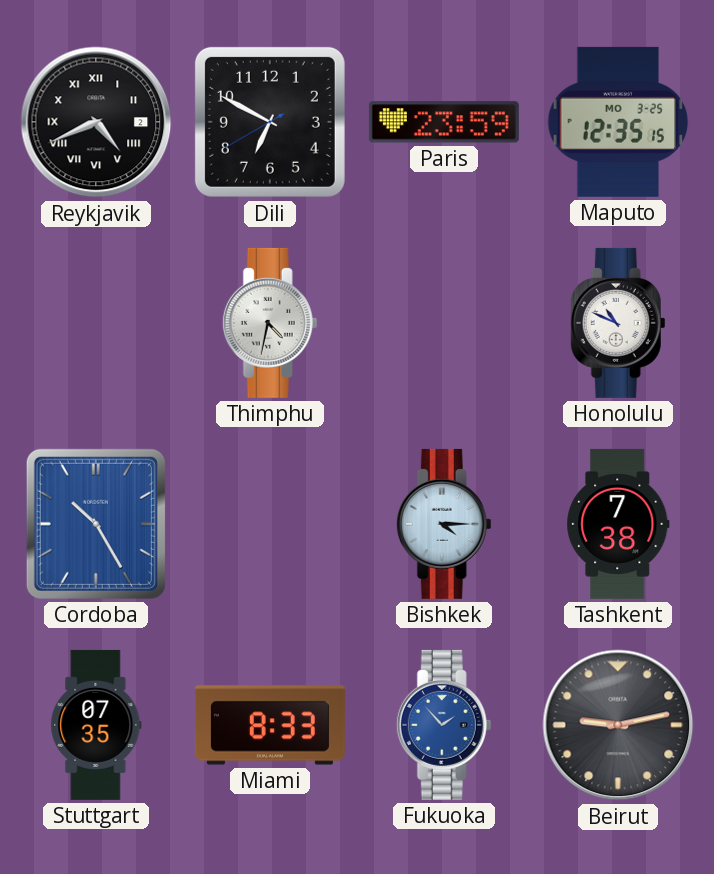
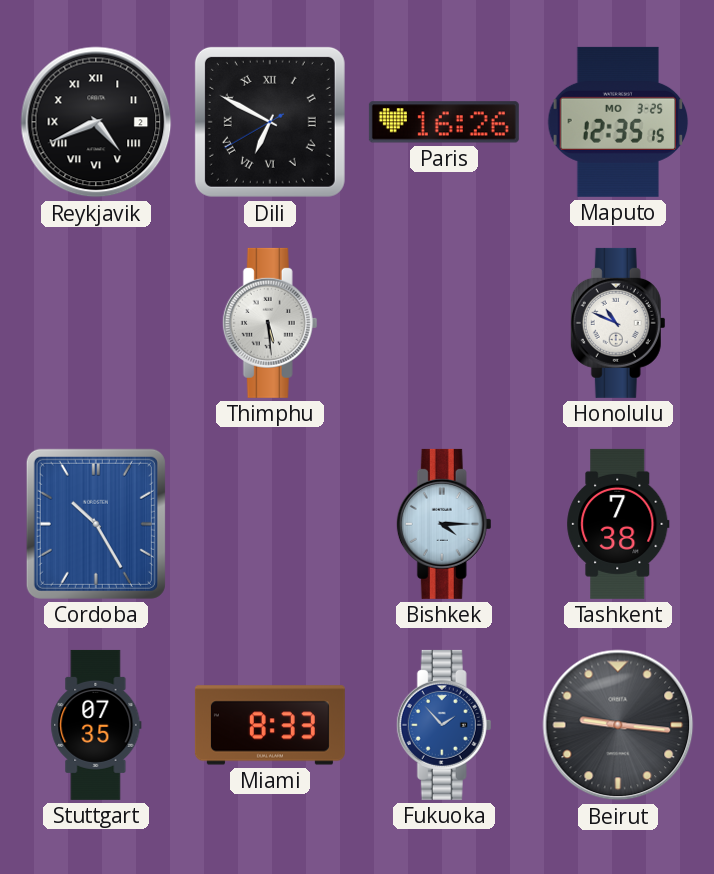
Dili numerals: Arabic -> Roman
Paris: 23:59 -> 16:26
Thimphu: 4:32 -> 5:29
Beirut: 9:13 -> 9:16
